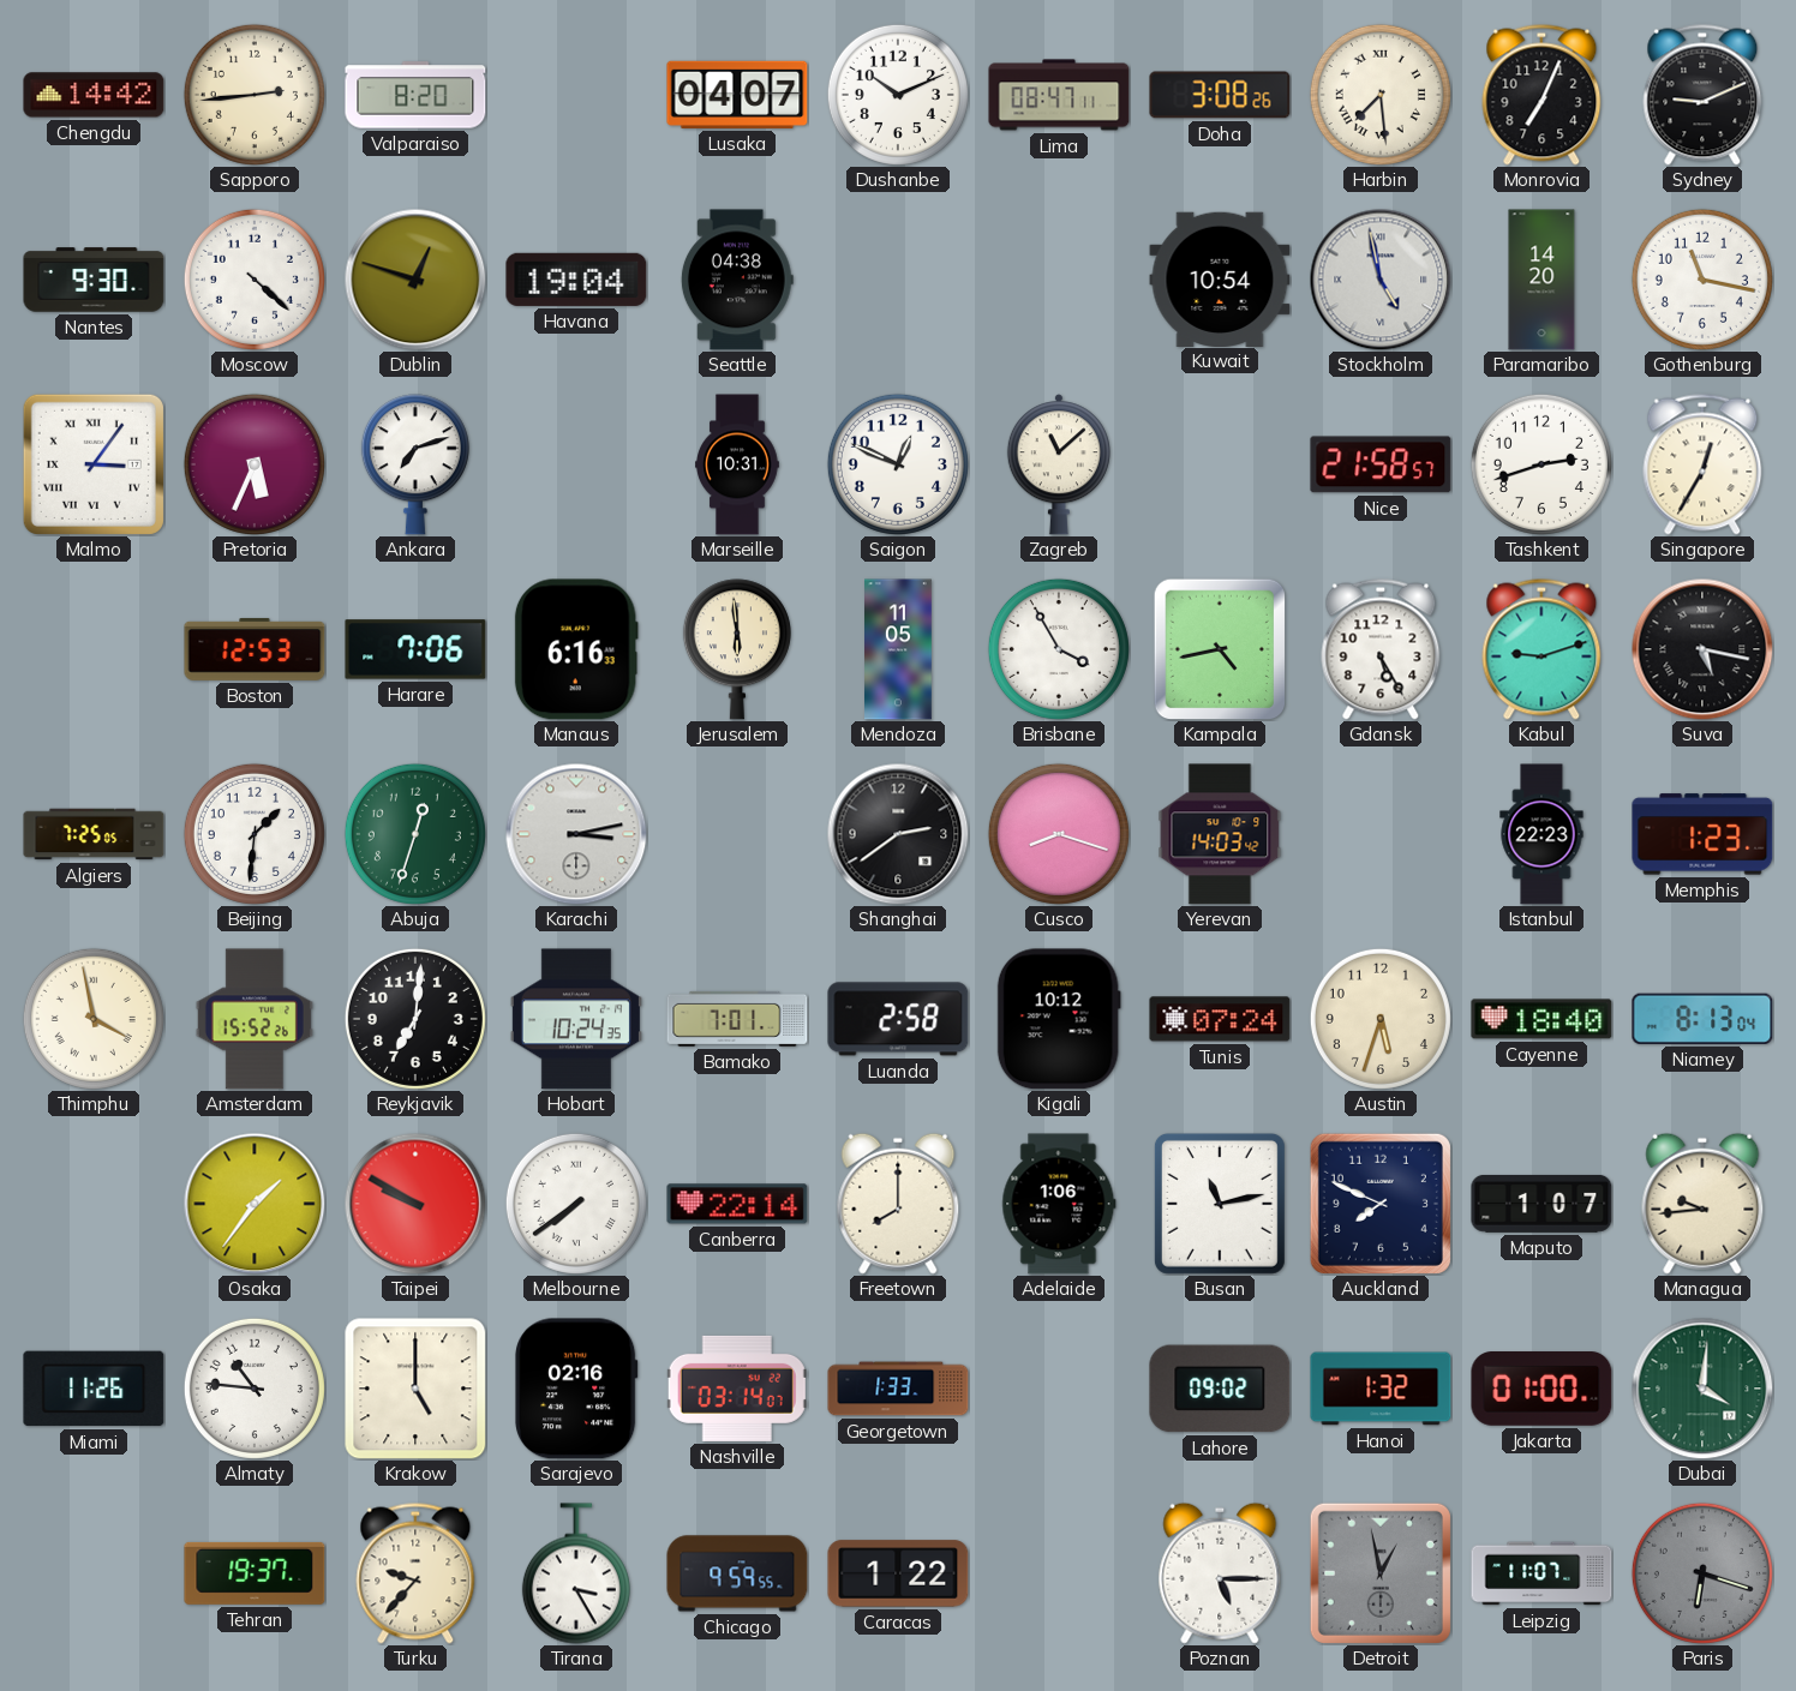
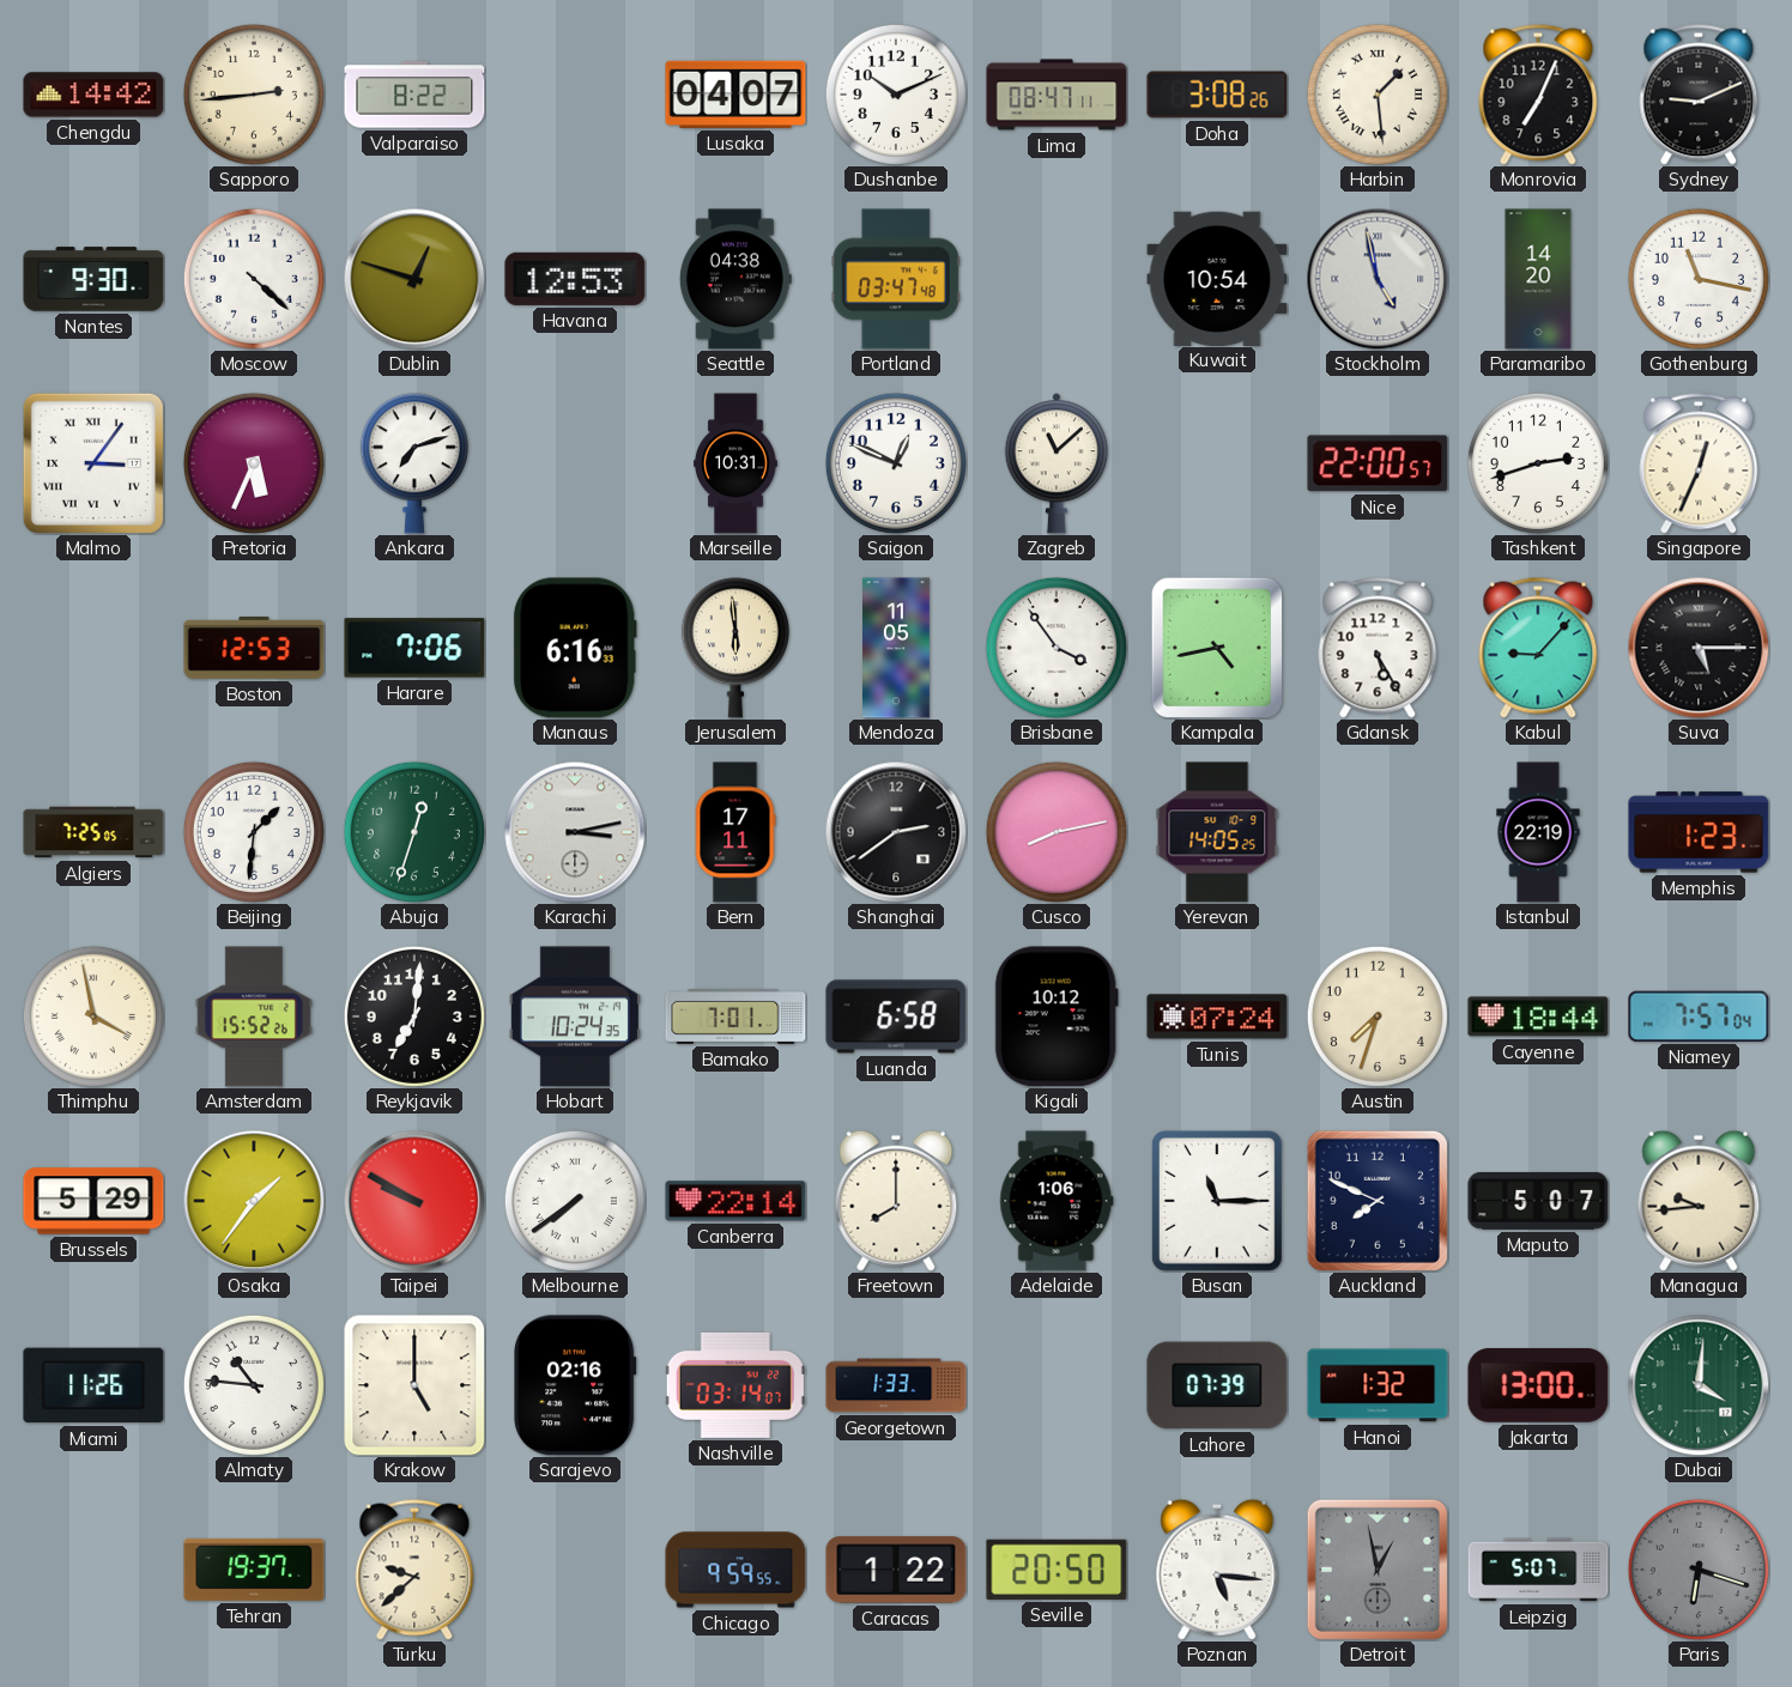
Valparaiso: 8:20 -> 8:22
Harbin: 7:29 -> 1:29
Havana: 19:04 -> 12:53
Portland: none -> 03:47
Nice: 21:58 -> 22:00
Singapore: 12:35 -> 12:34
Brisbane: 3:55 -> 3:54
Kabul: 9:12 -> 9:07
Suva: 5:17 -> 5:15
Bern: none -> 17:11
Cusco: 8:18 -> 8:13
Yerevan: 14:03 -> 14:05
Istanbul: 22:23 -> 22:19
Luanda: 2:58 -> 6:58
Austin: 5:33 -> 7:33
Cayenne: 18:40 -> 18:44
Niamey: 8:13 -> 7:57
Brussels: none -> 5:29
Busan: 11:13 -> 11:15
Maputo: 1:07 -> 5:07
Lahore: 09:02 -> 07:39
Jakarta: 01:00 -> 13:00
Turku: 9:37 -> 9:38
Tirana: 3:25 -> none
Seville: none -> 20:50
Poznan: 5:15 -> 5:16
Leipzig: 11:07 -> 5:07
